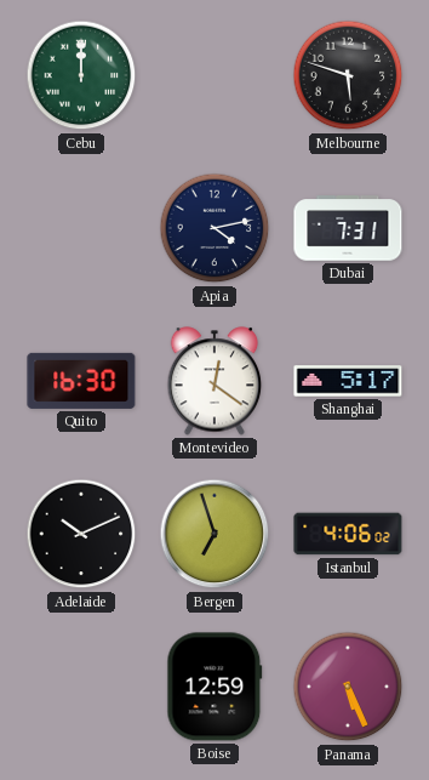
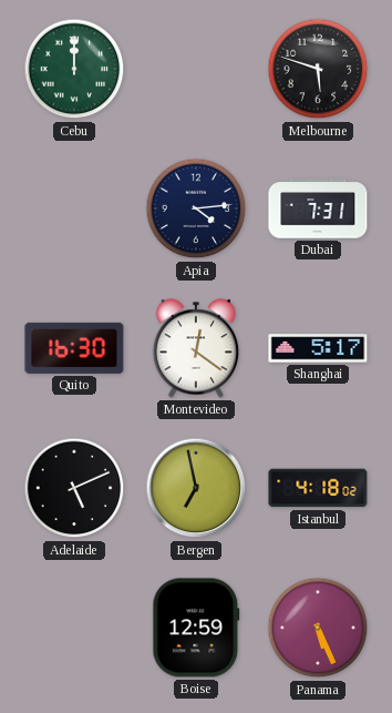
Apia: 4:13 -> 4:14
Adelaide: 10:11 -> 5:11
Bergen: 6:57 -> 6:58
Istanbul: 4:06 -> 4:18
